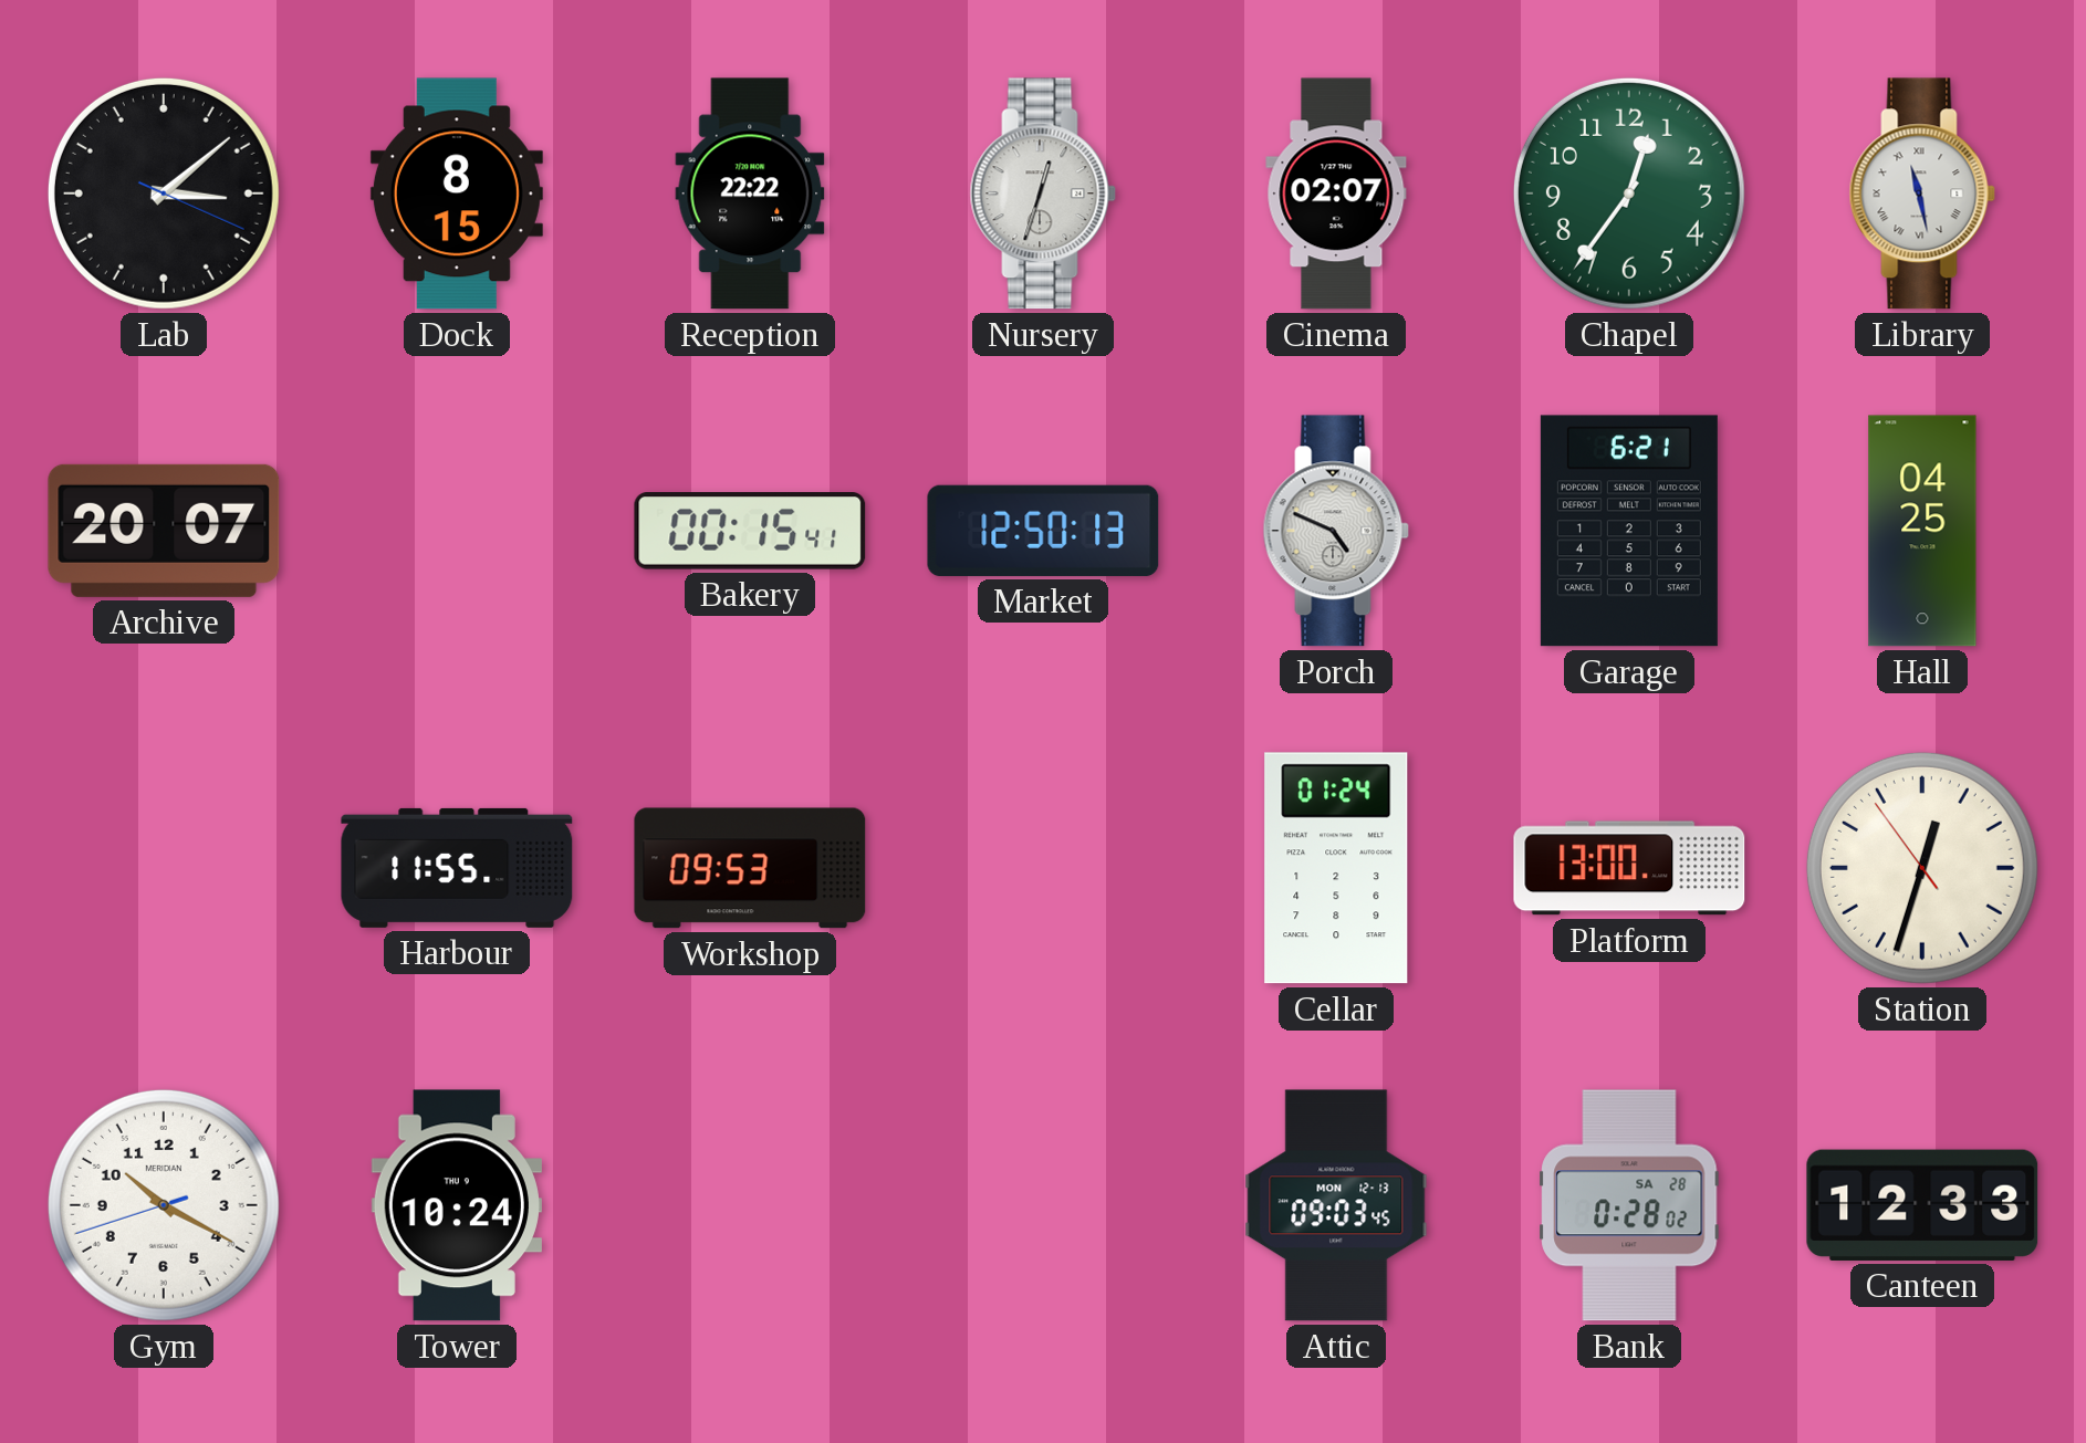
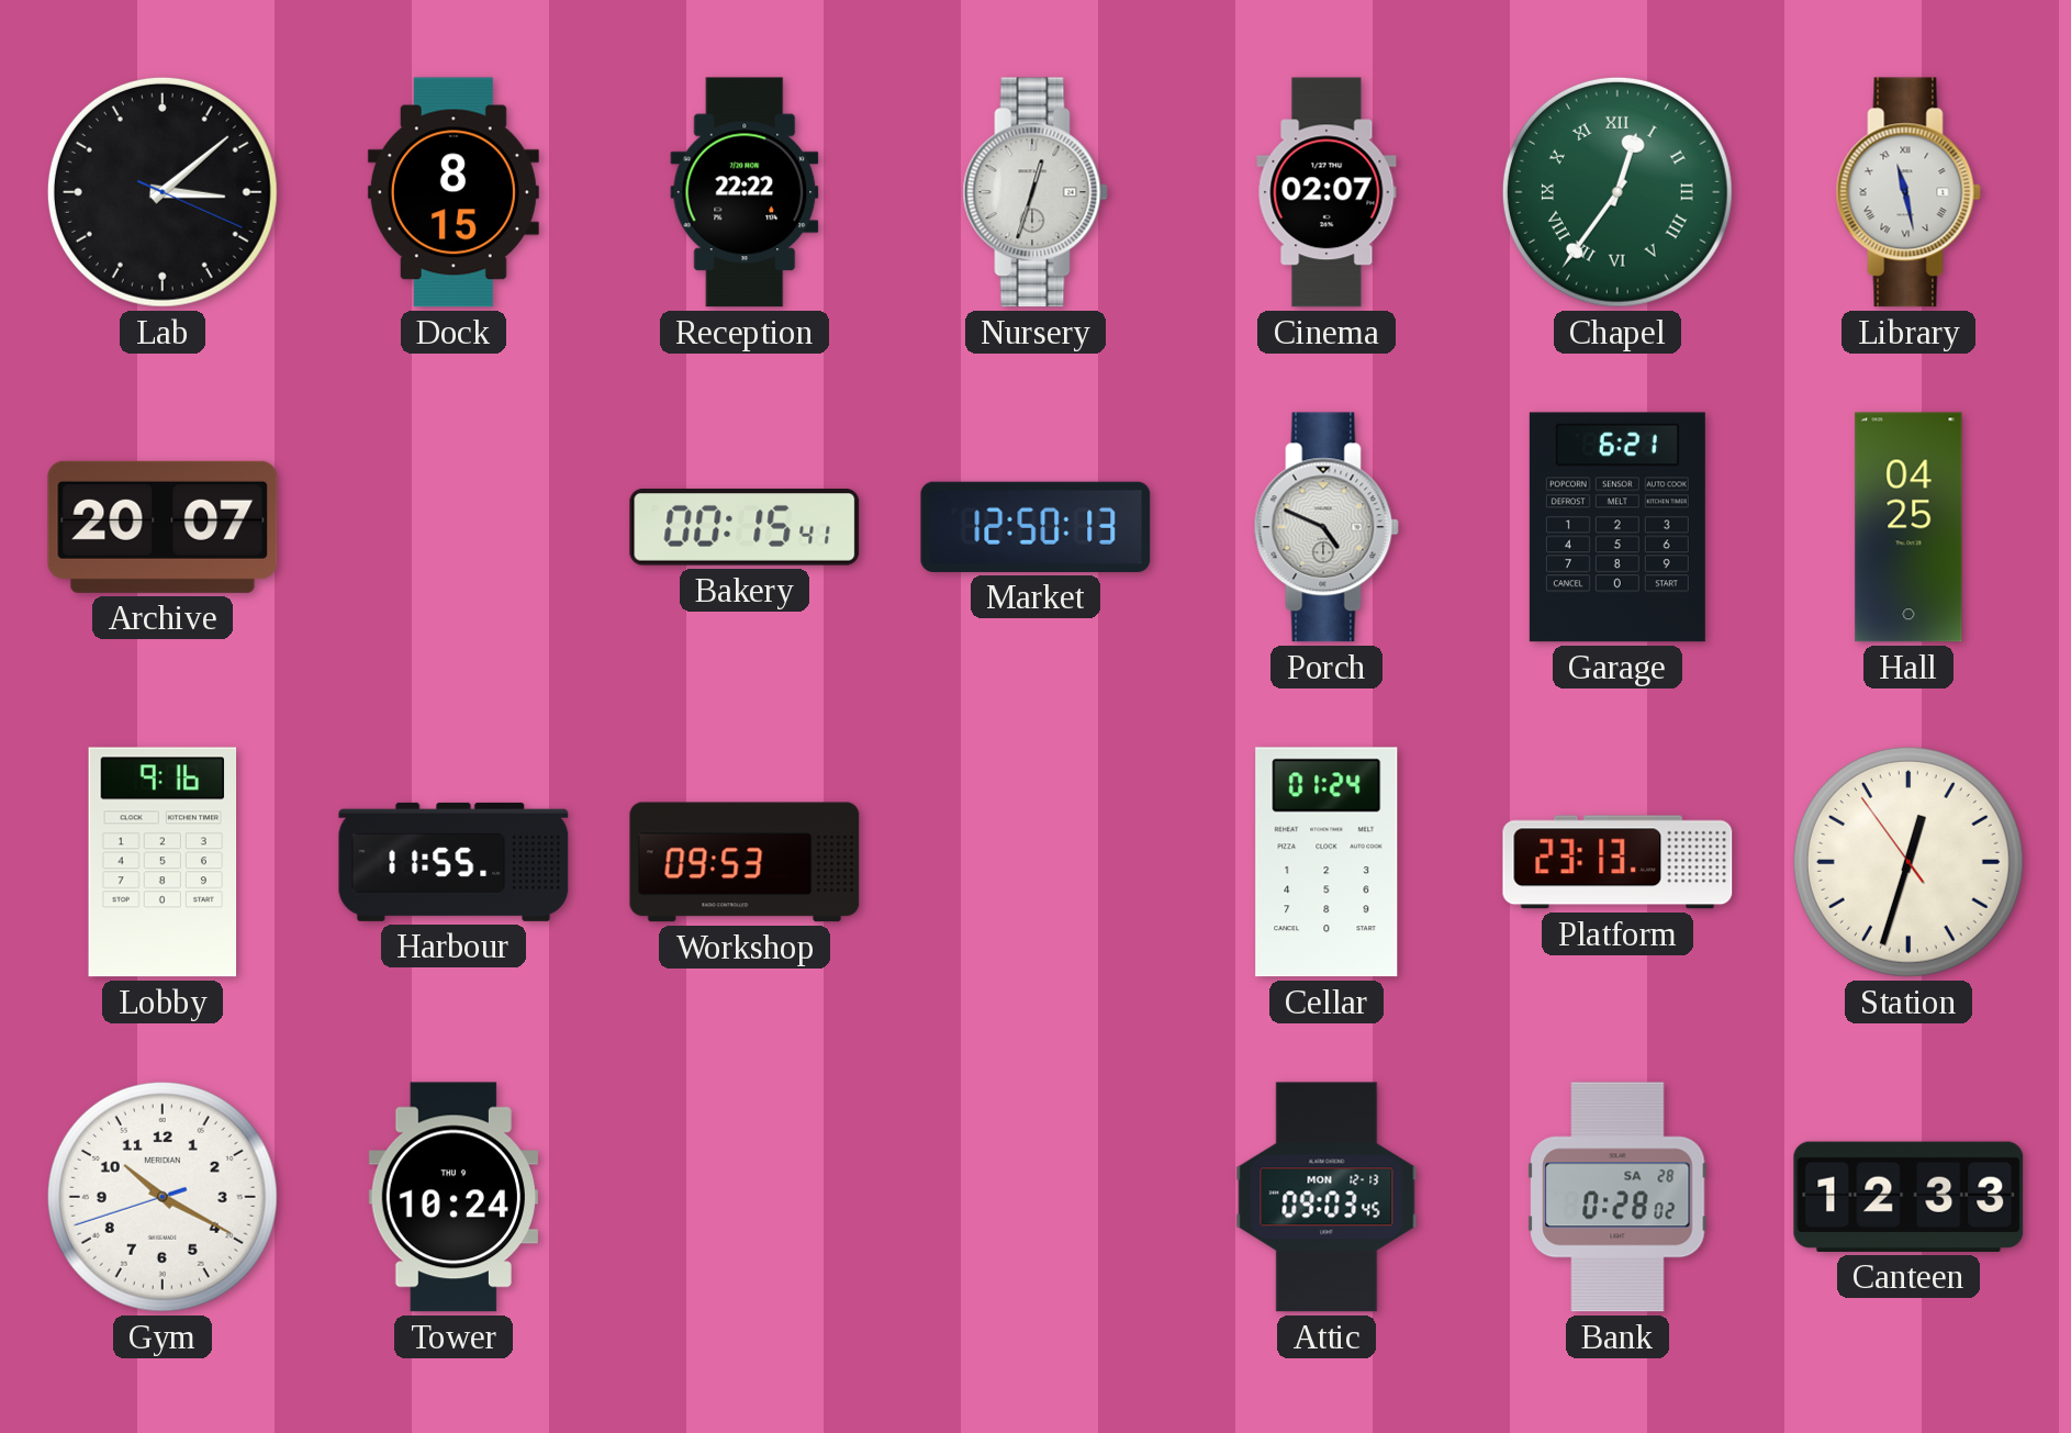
Chapel numerals: Arabic -> Roman
Lobby: none -> 9:16
Platform: 13:00 -> 23:13
